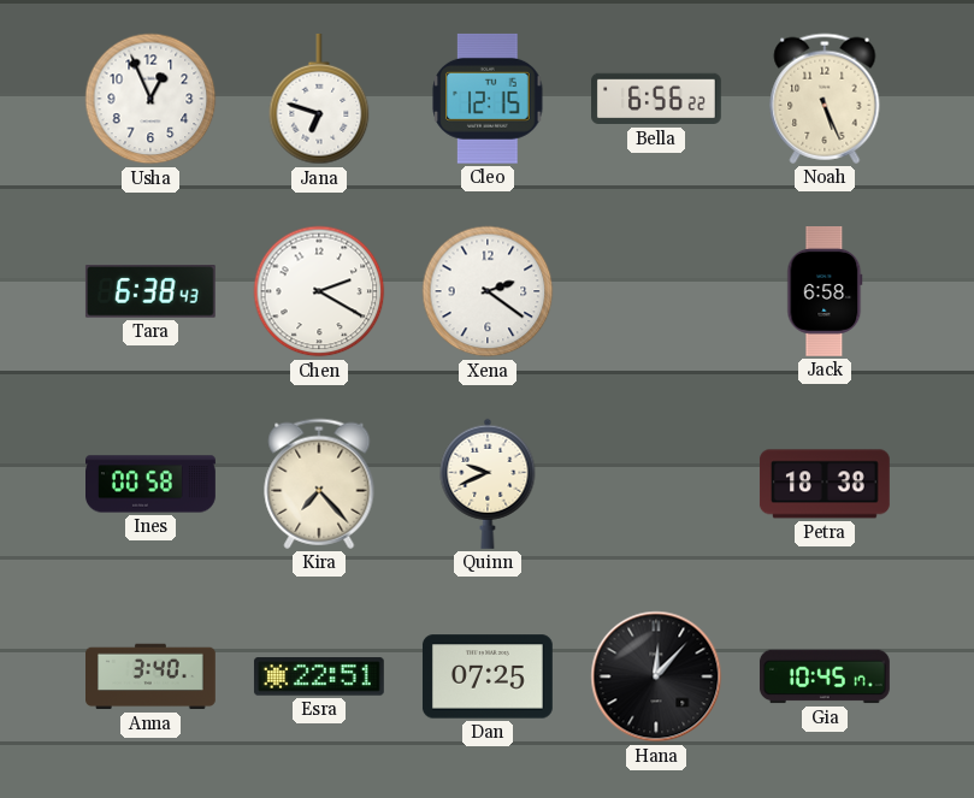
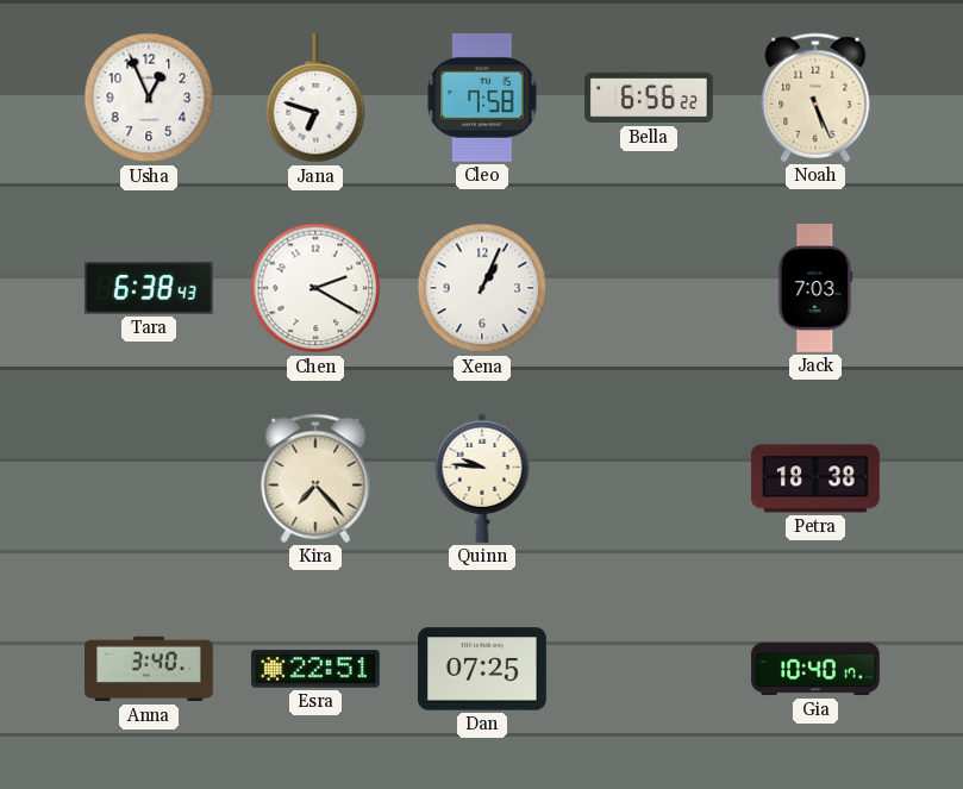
Cleo: 12:15 -> 7:58
Xena: 2:21 -> 1:04
Jack: 6:58 -> 7:03
Ines: 00:58 -> none
Quinn: 9:41 -> 9:46
Hana: 12:07 -> none
Gia: 10:45 -> 10:40
